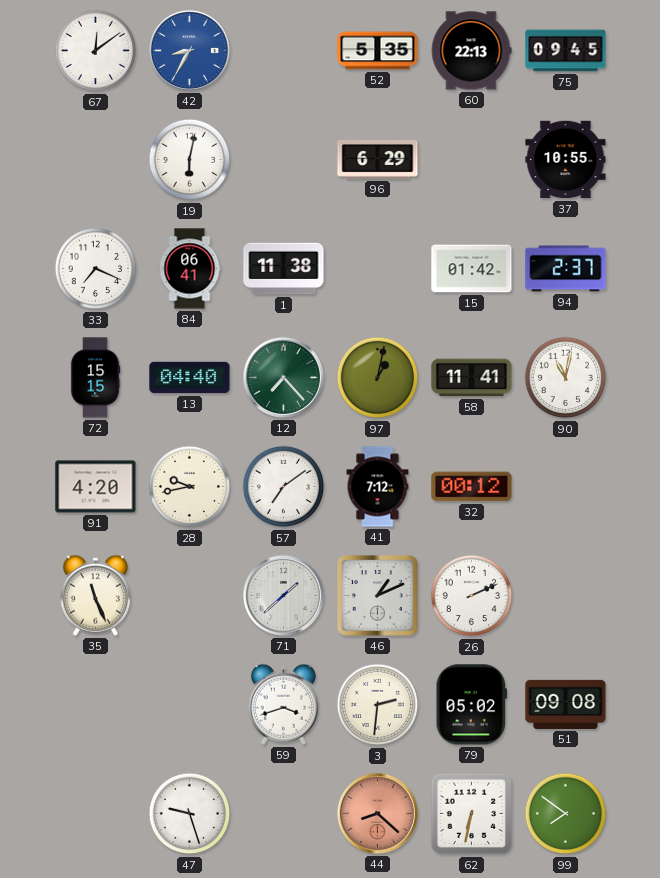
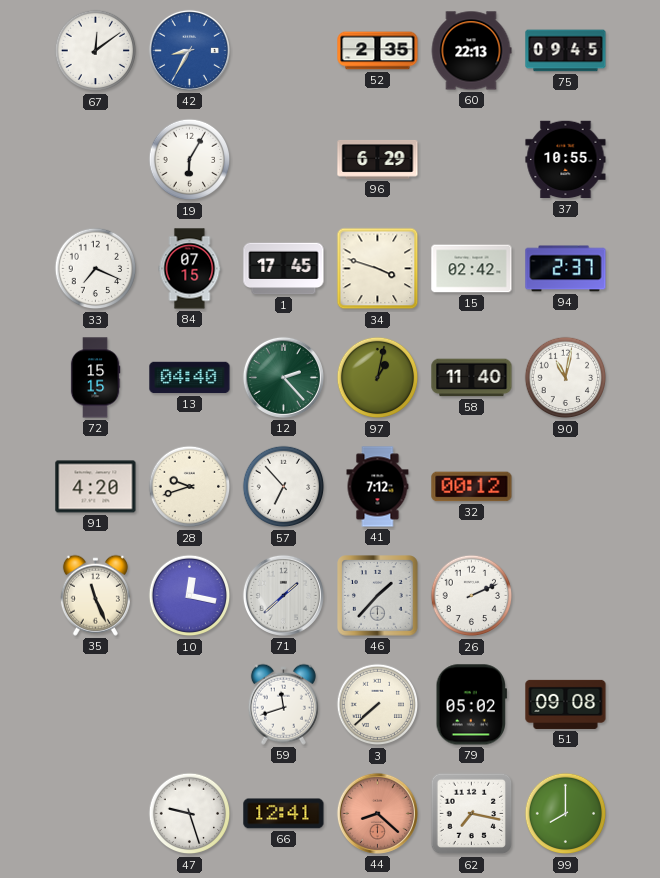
52: 5:35 -> 2:35
19: 6:02 -> 6:05
84: 06:41 -> 07:15
1: 11:38 -> 17:45
34: none -> 3:48
15: 01:42 -> 02:42
12: 7:23 -> 2:23
58: 11:41 -> 11:40
28: 9:43 -> 9:42
57: 7:09 -> 6:53
10: none -> 12:17
46: 1:11 -> 1:37
59: 3:42 -> 11:42
3: 2:31 -> 7:38
66: none -> 12:41
62: 6:32 -> 7:17
99: 7:51 -> 8:00
